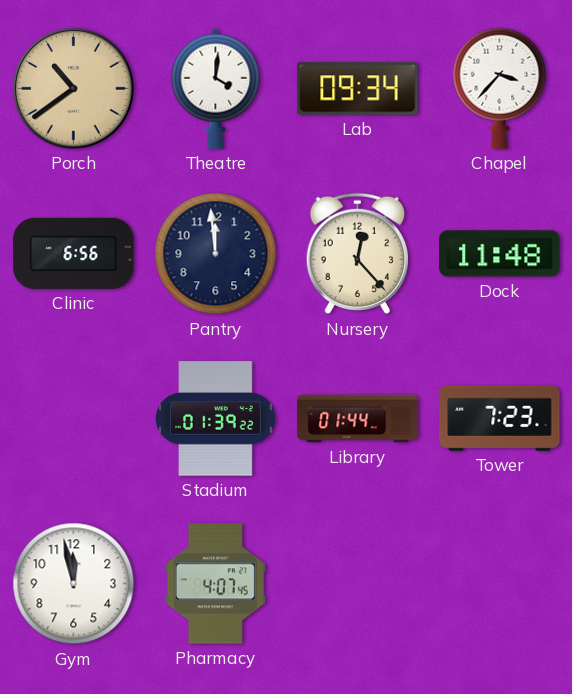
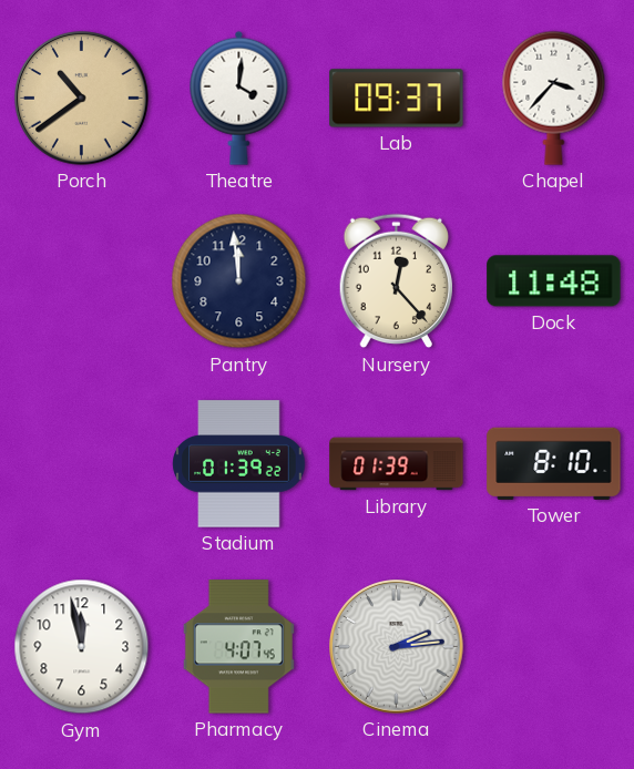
Lab: 09:34 -> 09:37
Clinic: 6:56 -> none
Library: 01:44 -> 01:39
Tower: 7:23 -> 8:10
Cinema: none -> 2:14
